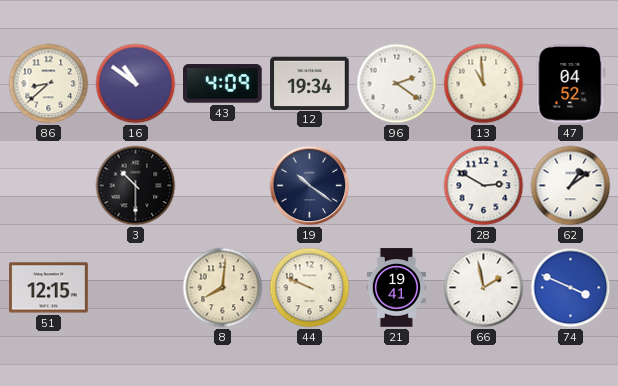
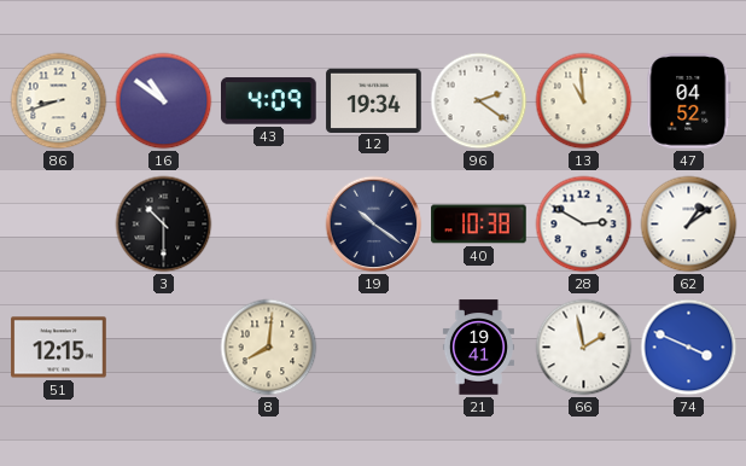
86: 8:38 -> 8:42
40: none -> 10:38
44: 9:49 -> none
